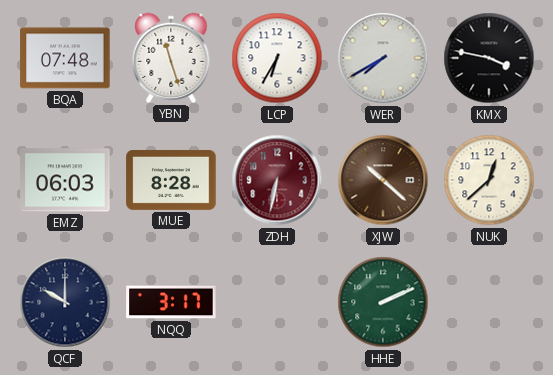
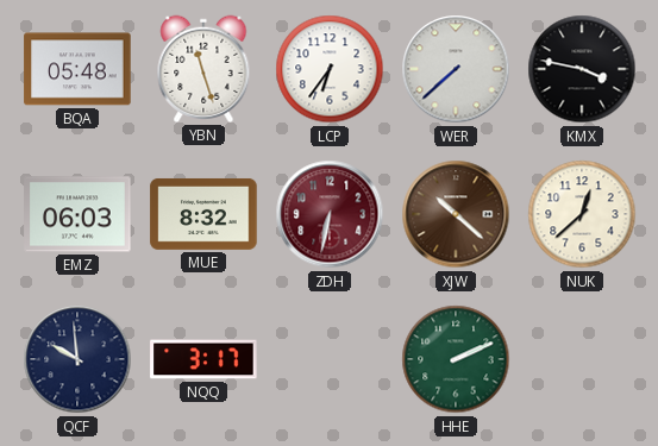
BQA: 07:48 -> 05:48
LCP: 6:35 -> 6:36
WER: 7:40 -> 7:38
MUE: 8:28 -> 8:32
QCF: 10:00 -> 9:59
